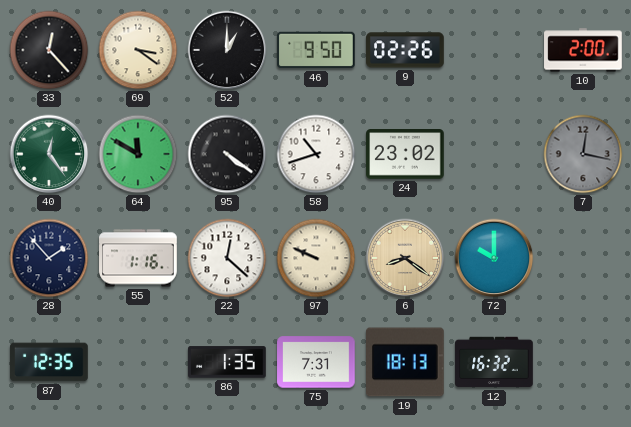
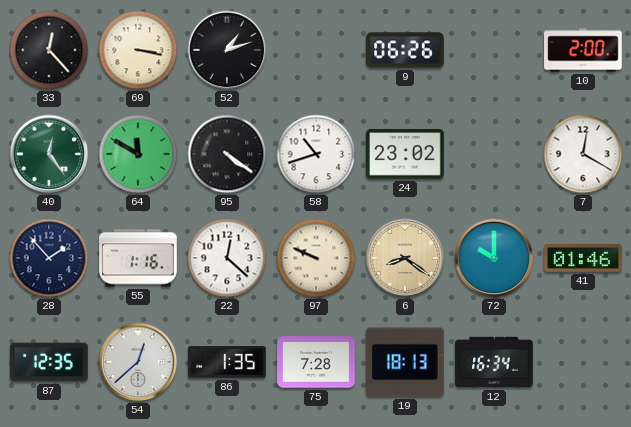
69: 3:21 -> 3:17
52: 1:00 -> 1:12
46: 9:50 -> none
9: 02:26 -> 06:26
7: 12:17 -> 12:20
7 dial: grey -> white
41: none -> 01:46
54: none -> 12:38
75: 7:31 -> 7:28
12: 16:32 -> 16:34
